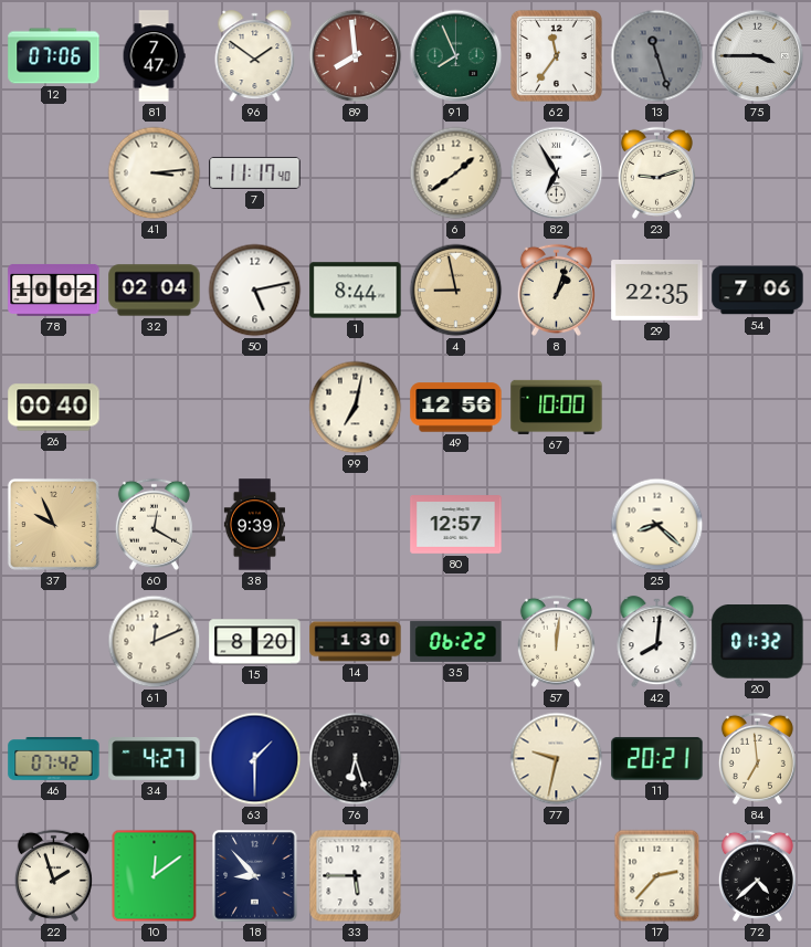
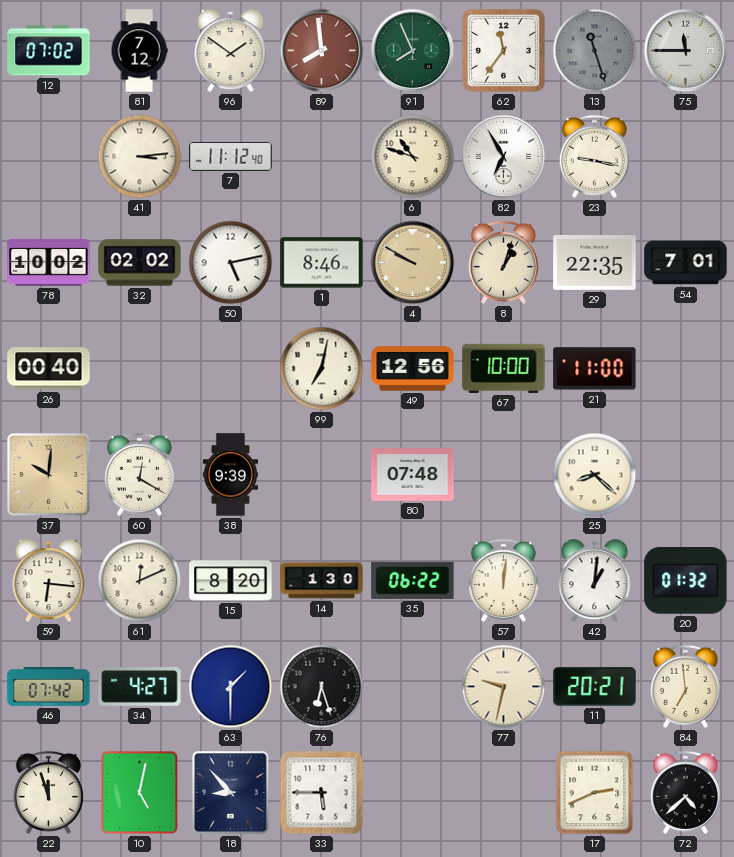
12: 07:06 -> 07:02
81: 7:47 -> 7:12
75: 3:45 -> 11:45
7: 11:17 -> 11:12
6: 1:39 -> 10:48
23: 9:12 -> 9:17
32: 02:04 -> 02:02
1: 8:44 -> 8:46
4: 8:58 -> 9:50
54: 7:06 -> 7:01
21: none -> 11:00
37: 9:56 -> 10:01
80: 12:57 -> 07:48
59: none -> 6:16
42: 8:01 -> 1:01
22: 1:57 -> 11:57
10: 12:09 -> 5:02
17: 2:37 -> 2:41
